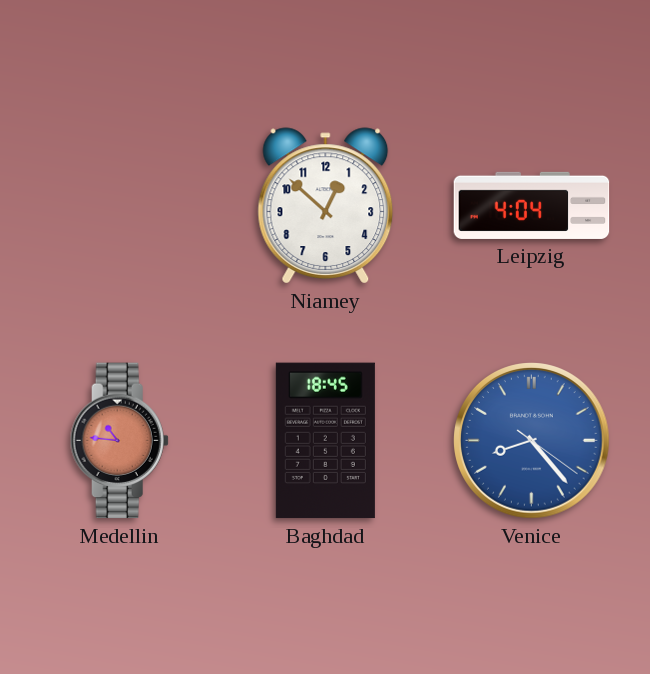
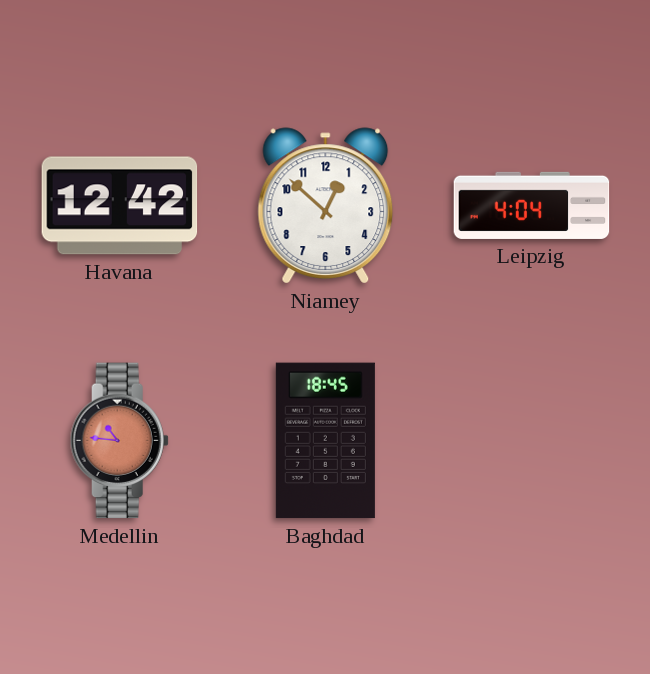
Havana: none -> 12:42
Venice: 8:23 -> none
